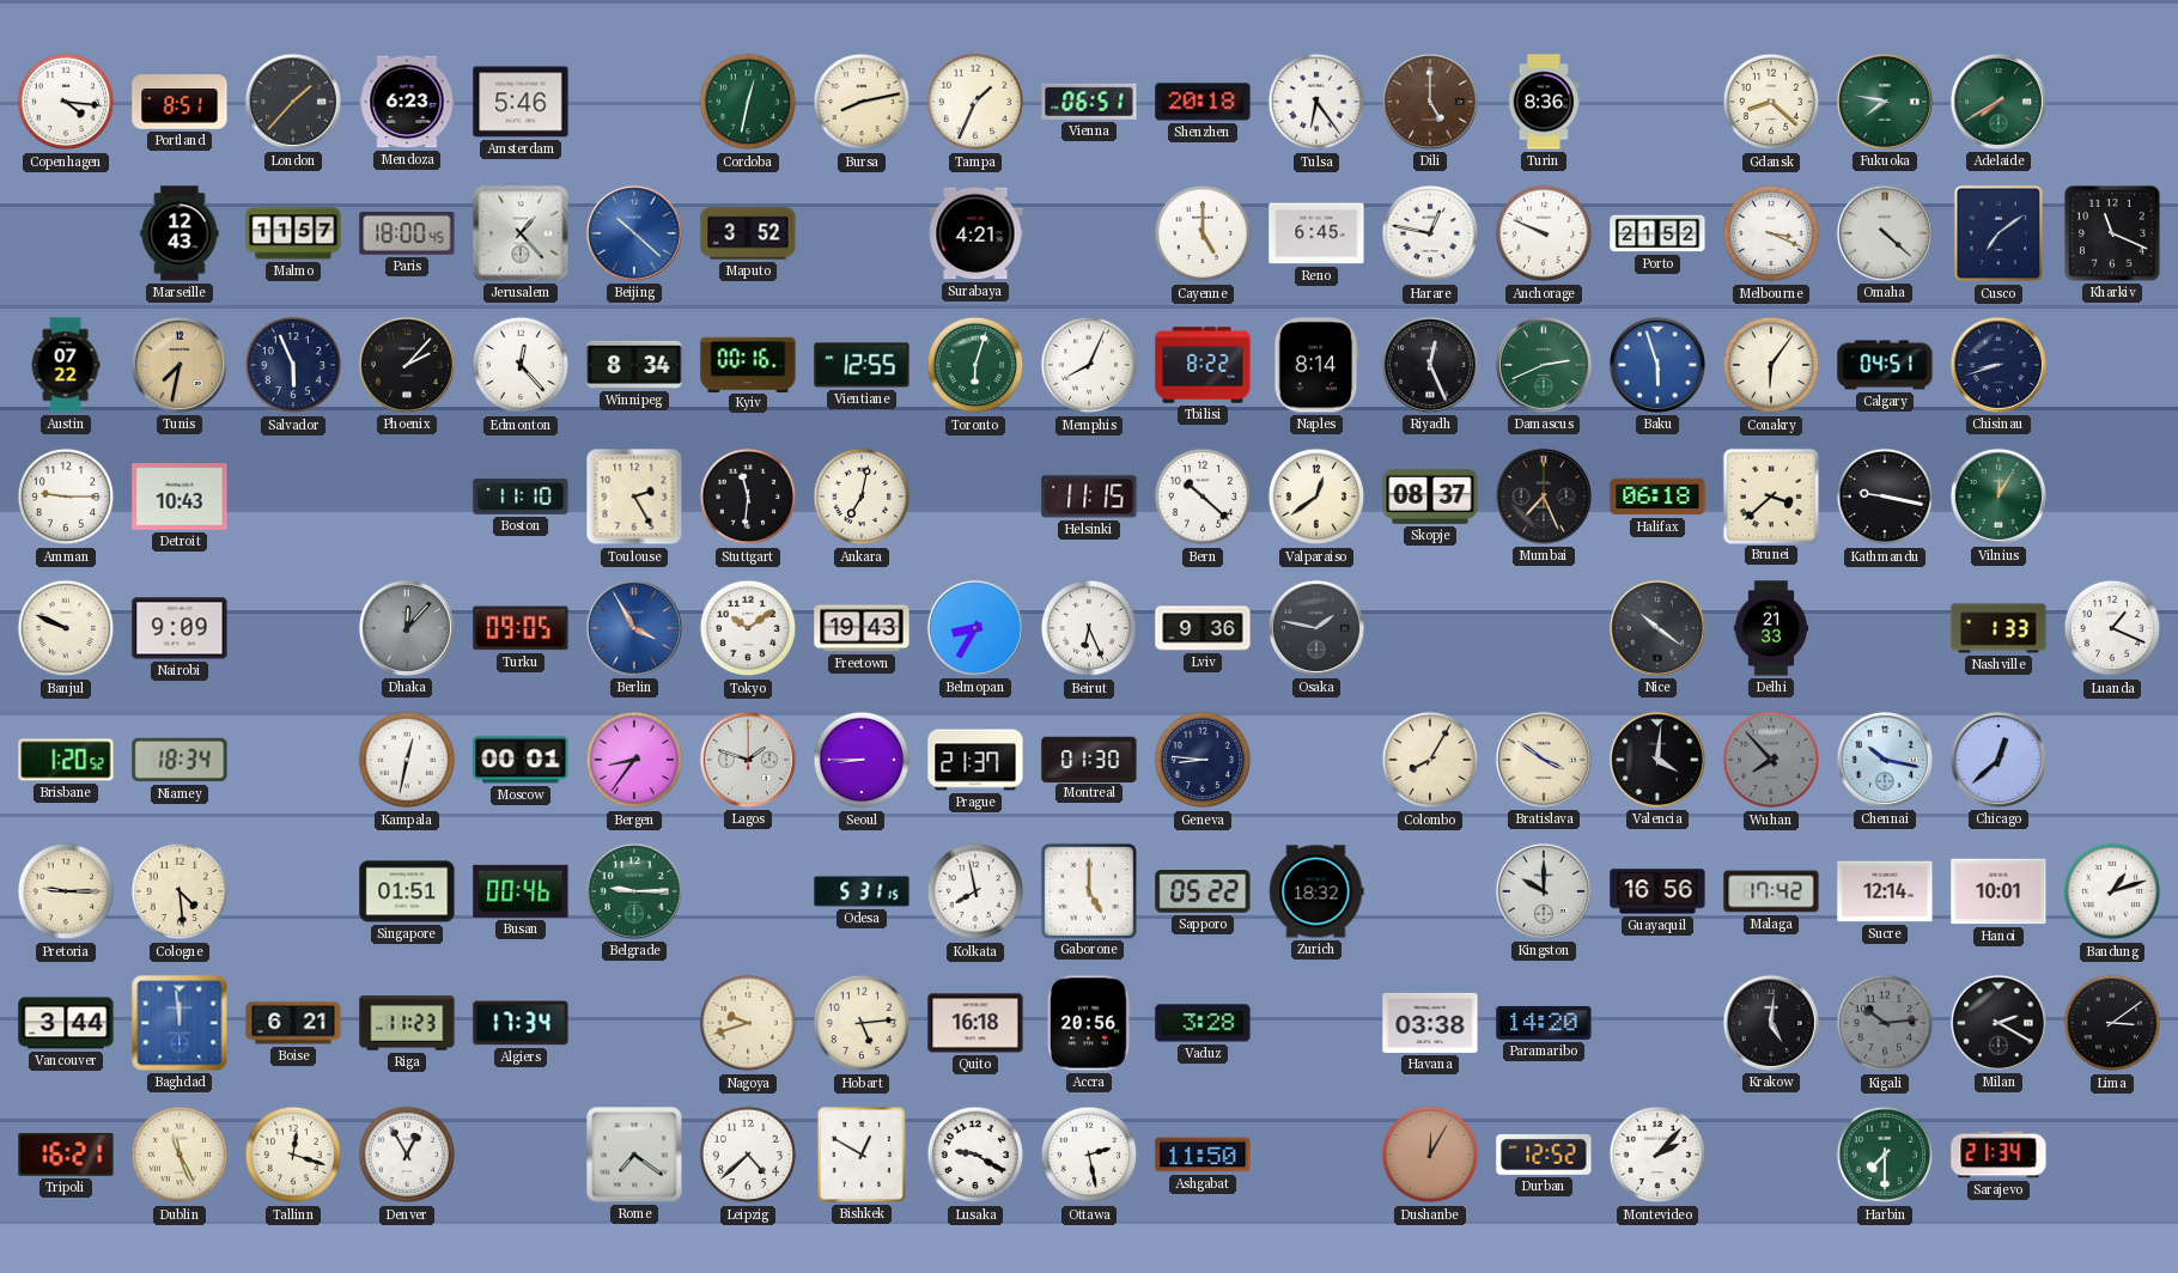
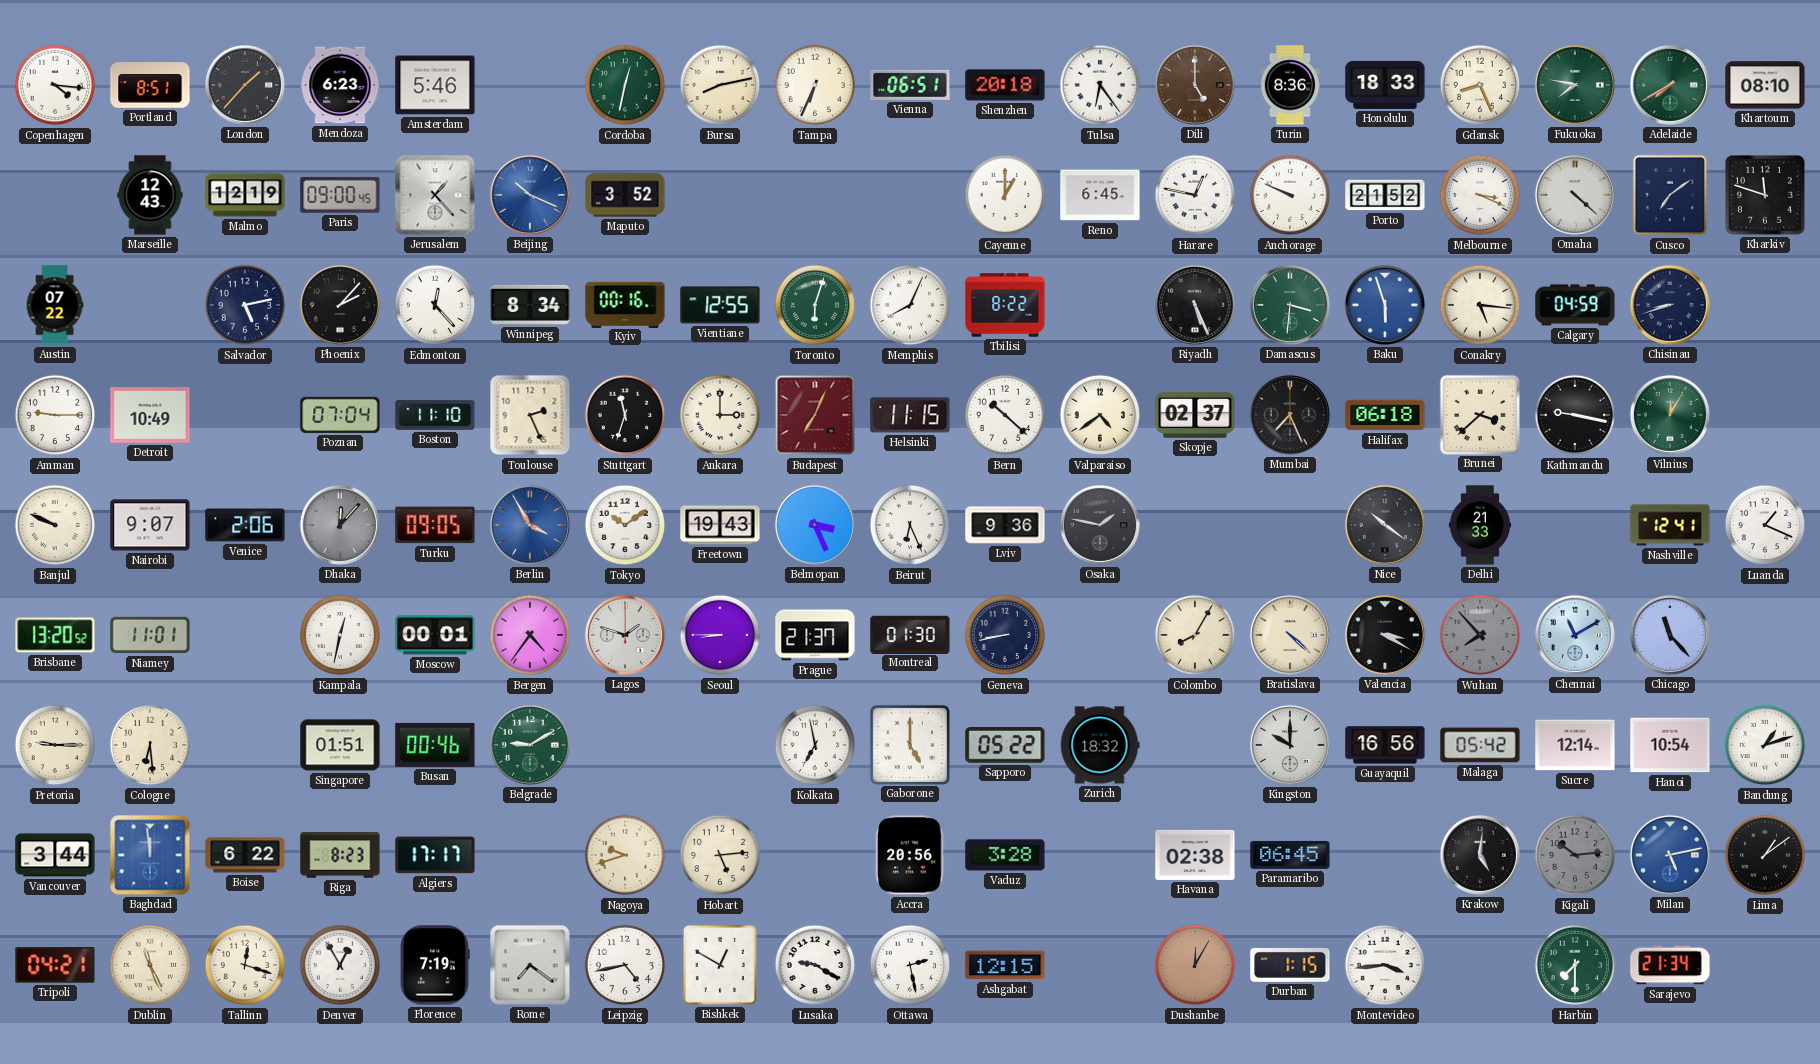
Tampa: 1:34 -> 6:34
Honolulu: none -> 18:33
Gdansk: 8:22 -> 8:26
Khartoum: none -> 08:10
Malmo: 11:57 -> 12:19
Paris: 18:00 -> 09:00
Beijing: 10:22 -> 10:19
Surabaya: 4:21 -> none
Cayenne: 5:00 -> 1:00
Kharkiv: 11:19 -> 11:48
Tunis: 7:32 -> none
Salvador: 5:56 -> 5:13
Naples: 8:14 -> none
Riyadh: 12:26 -> 5:26
Damascus: 2:41 -> 3:31
Conakry: 6:06 -> 5:16
Calgary: 04:51 -> 04:59
Detroit: 10:43 -> 10:49
Poznan: none -> 07:04
Toulouse: 2:25 -> 2:26
Stuttgart: 11:31 -> 11:33
Ankara: 7:02 -> 3:00
Budapest: none -> 7:04
Valparaiso: 12:39 -> 4:39
Skopje: 08:37 -> 02:37
Nairobi: 9:09 -> 9:07
Venice: none -> 2:06
Belmopan: 8:35 -> 3:26
Nashville: 1:33 -> 12:41
Brisbane: 1:20 -> 13:20
Niamey: 18:34 -> 11:01
Bergen: 8:36 -> 4:36
Geneva: 8:46 -> 8:43
Bratislava: 3:51 -> 4:22
Valencia: 4:01 -> 3:20
Chennai: 10:17 -> 11:10
Chicago: 12:38 -> 11:23
Cologne: 4:29 -> 6:29
Belgrade: 9:15 -> 9:10
Odesa: 5:31 -> none
Kolkata: 7:58 -> 6:58
Malaga: 17:42 -> 05:42
Hanoi: 10:01 -> 10:54
Boise: 6:21 -> 6:22
Riga: 11:23 -> 8:23
Algiers: 17:34 -> 17:17
Quito: 16:18 -> none
Havana: 03:38 -> 02:38
Paramaribo: 14:20 -> 06:45
Milan: 2:20 -> 5:13
Milan dial: black -> blue
Lima: 3:09 -> 1:09
Tripoli: 16:21 -> 04:21
Florence: none -> 7:19
Leipzig: 4:38 -> 4:43
Ashgabat: 11:50 -> 12:15
Durban: 12:52 -> 1:15
Montevideo: 2:07 -> 3:44
